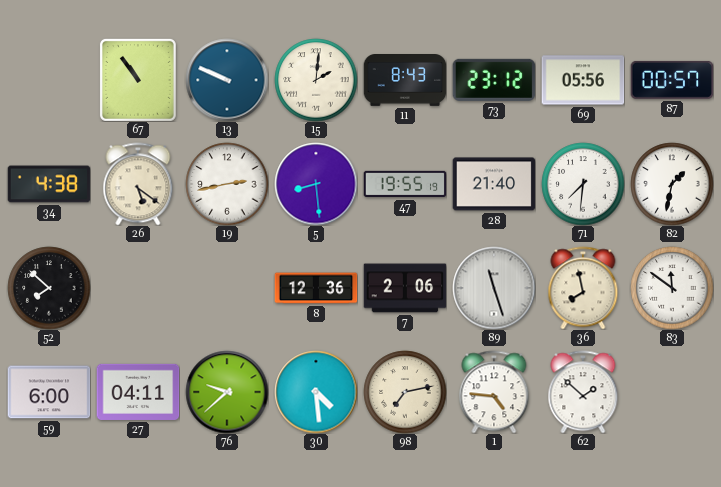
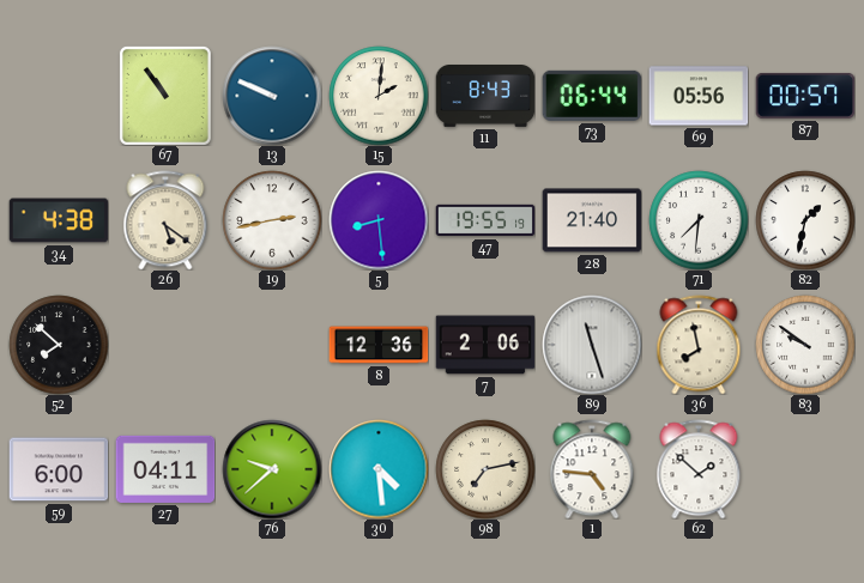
73: 23:12 -> 06:44
83: 11:51 -> 9:51
